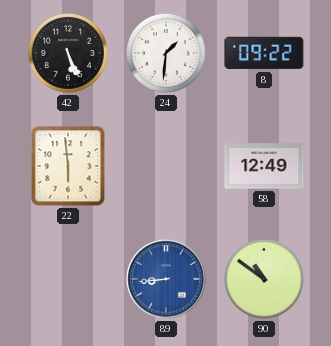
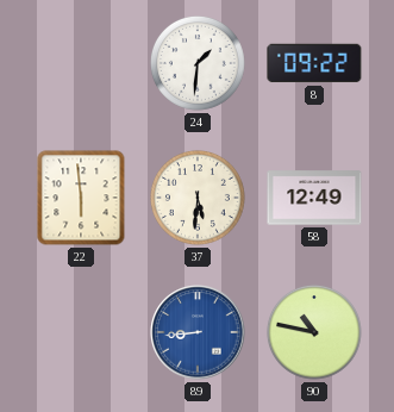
42: 5:26 -> none
37: none -> 5:31
90: 10:51 -> 10:47
